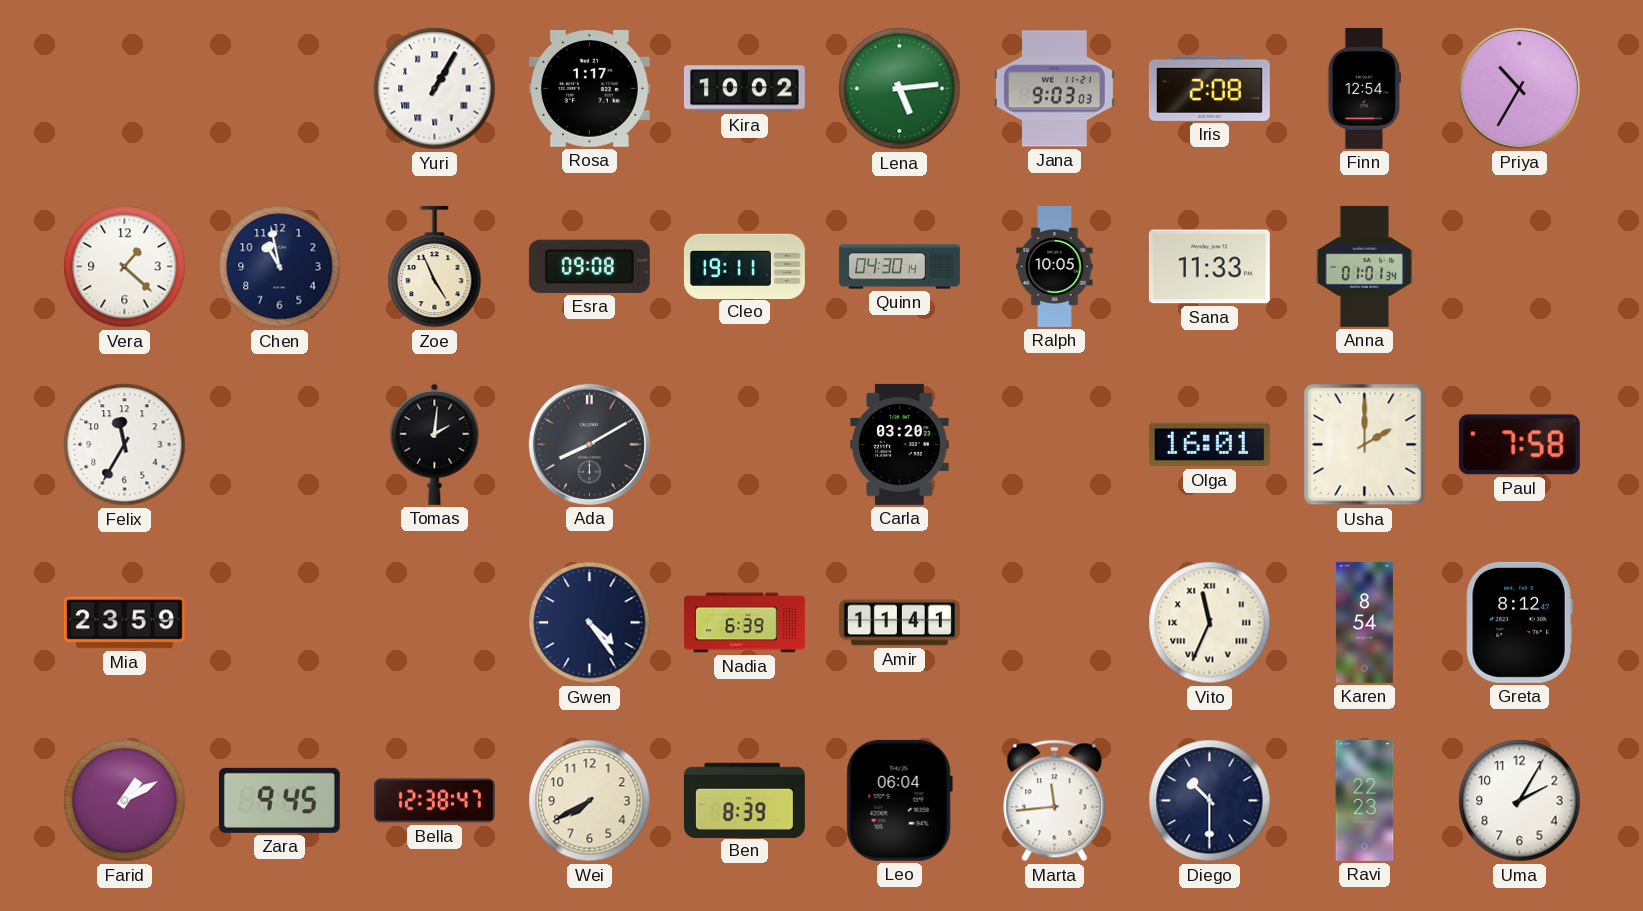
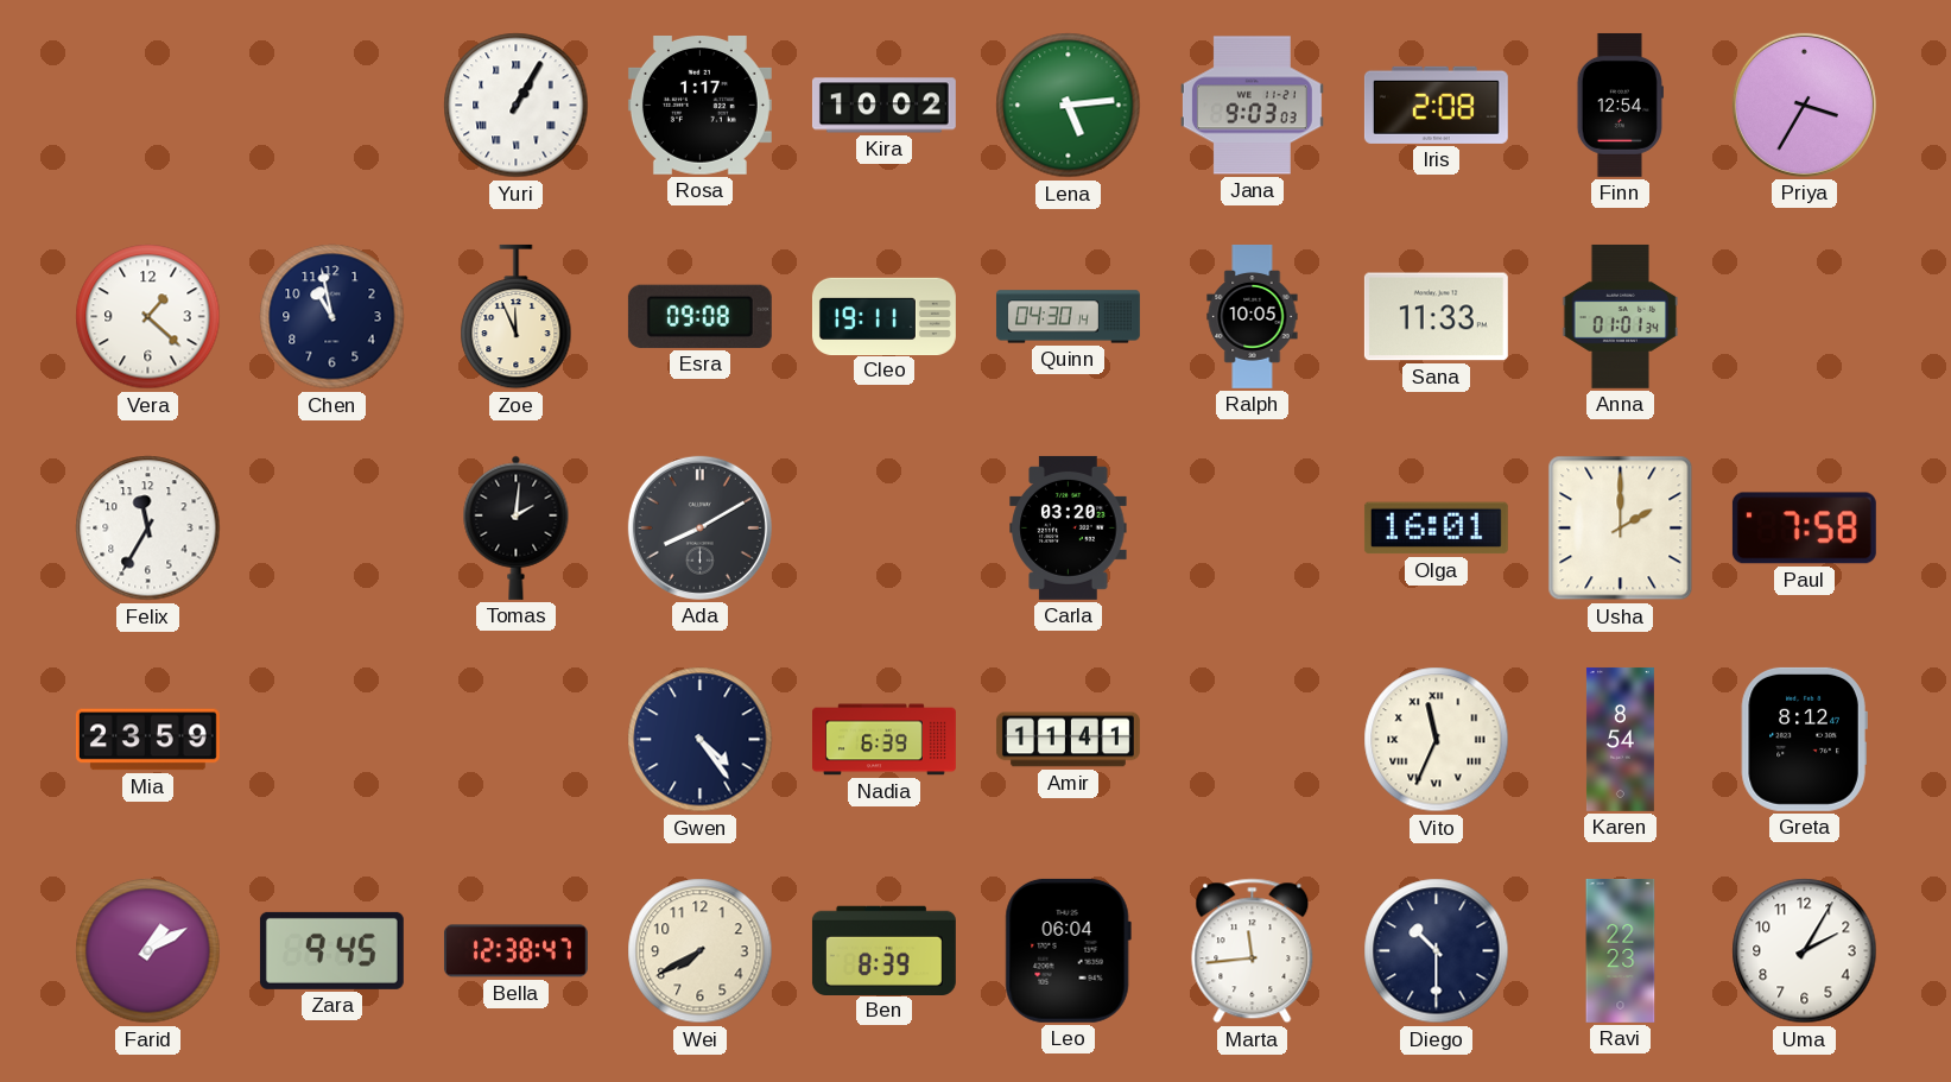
Priya: 10:35 -> 3:35
Zoe: 4:56 -> 11:56
